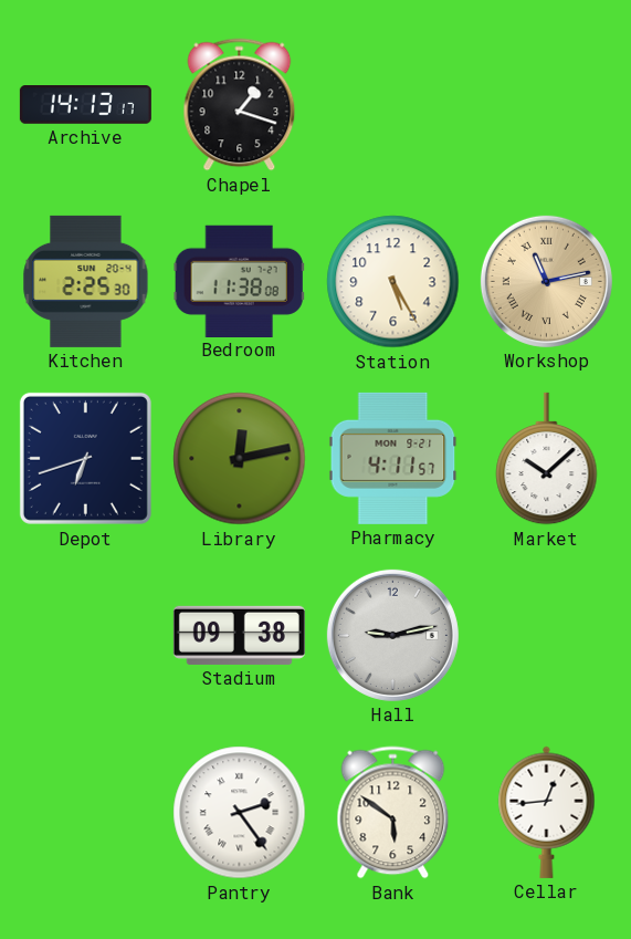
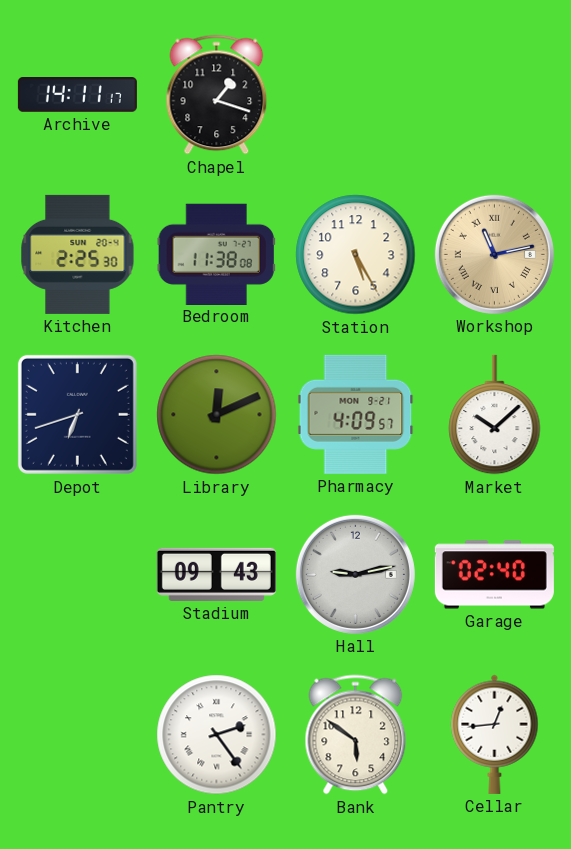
Archive: 14:13 -> 14:11
Library: 12:13 -> 12:11
Pharmacy: 4:11 -> 4:09
Stadium: 09:38 -> 09:43
Garage: none -> 02:40
